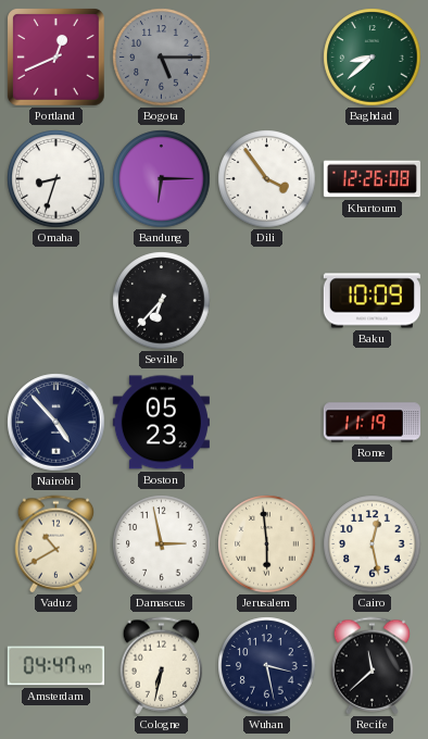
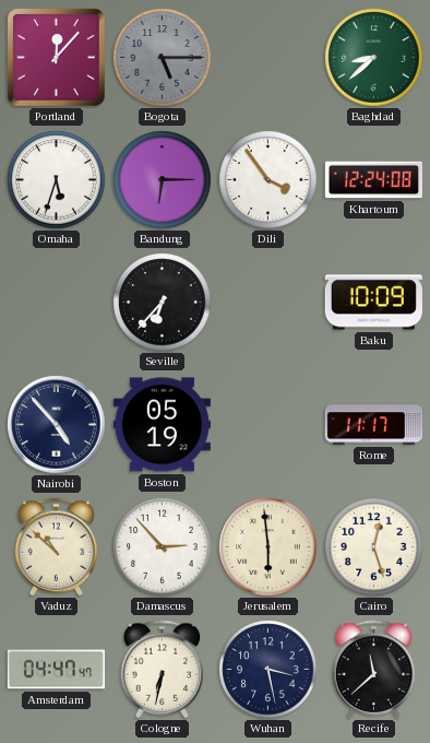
Portland: 12:41 -> 12:07
Omaha: 8:33 -> 5:33
Khartoum: 12:26 -> 12:24
Boston: 05:23 -> 05:19
Rome: 11:19 -> 11:17
Vaduz: 10:40 -> 10:52
Damascus: 2:58 -> 2:53
Cairo: 12:28 -> 12:27
